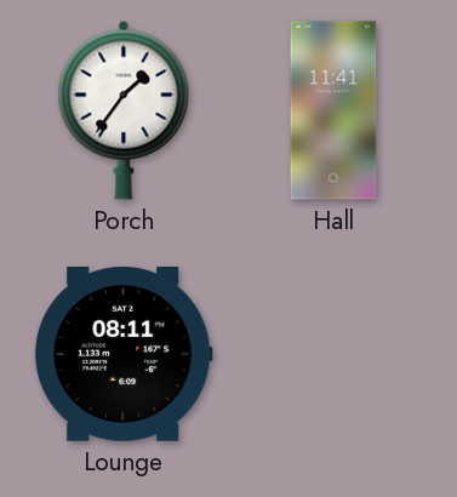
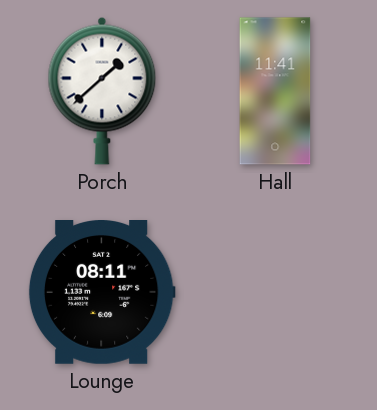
Porch: 1:36 -> 1:38
